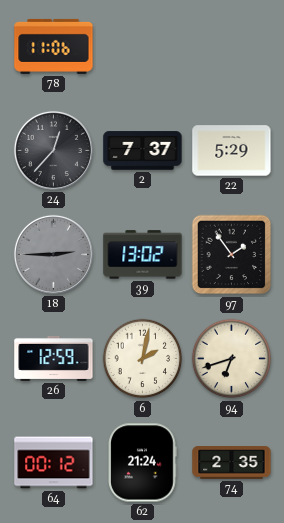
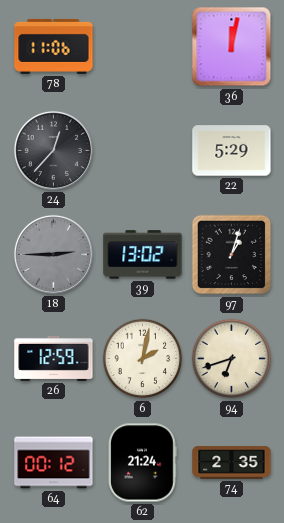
36: none -> 12:02
2: 7:37 -> none
97: 1:54 -> 1:03
